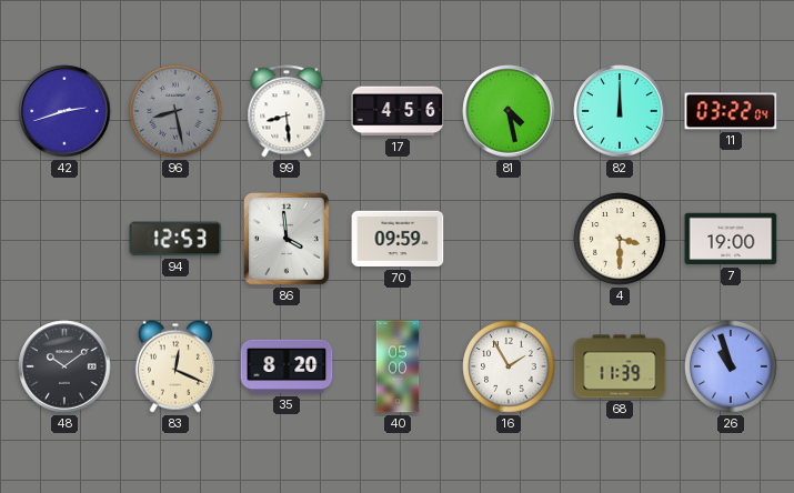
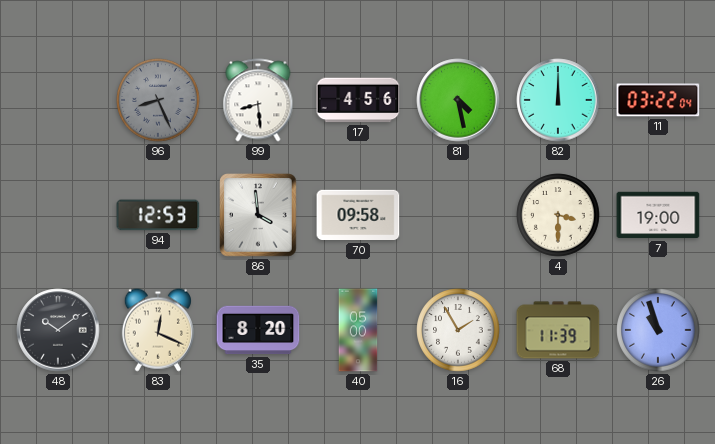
42: 2:42 -> none
96: 8:28 -> 8:26
70: 09:59 -> 09:58
